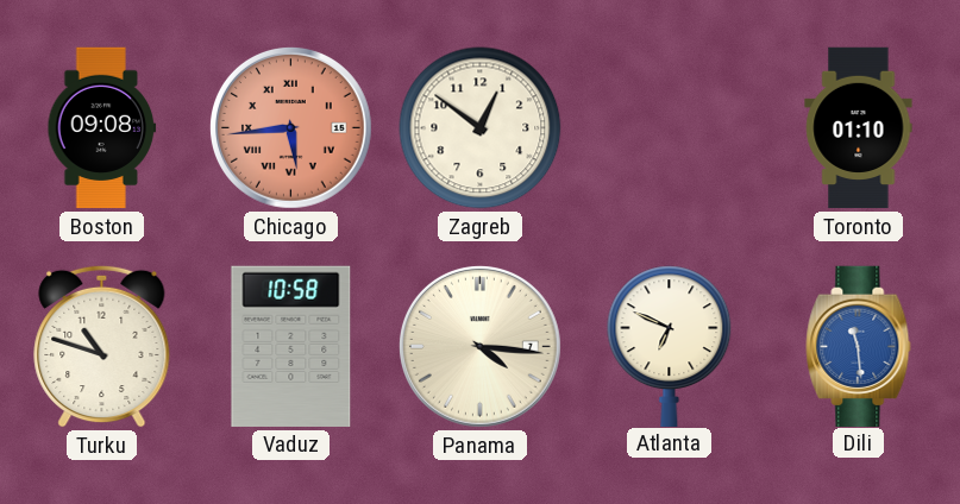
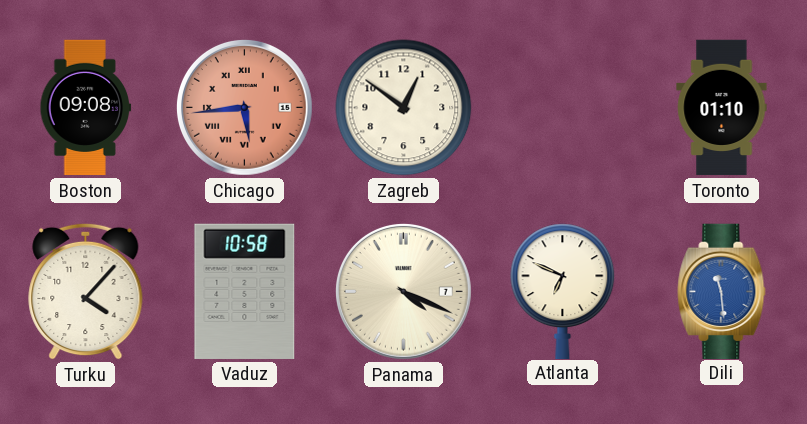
Turku: 10:48 -> 4:07
Panama: 4:16 -> 4:19
